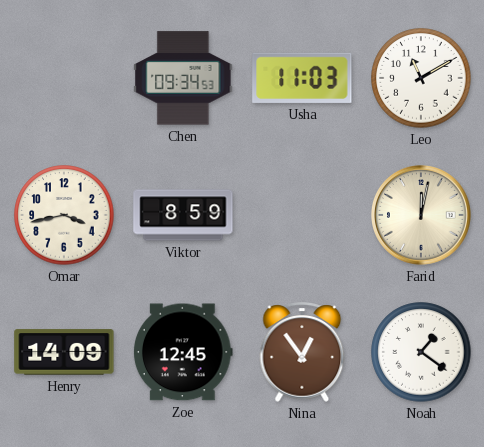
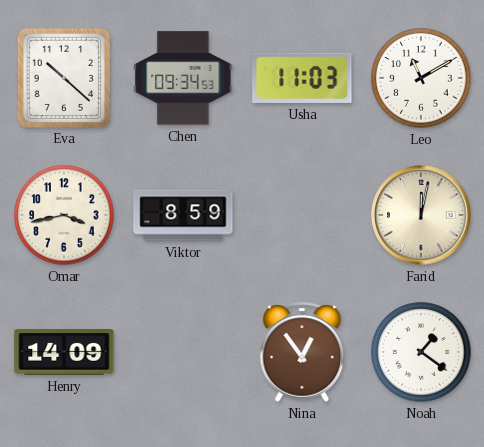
Eva: none -> 10:22
Zoe: 12:45 -> none
